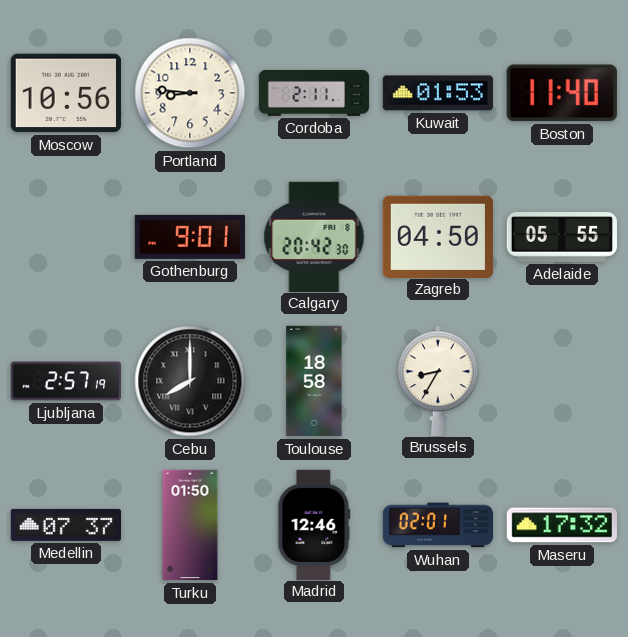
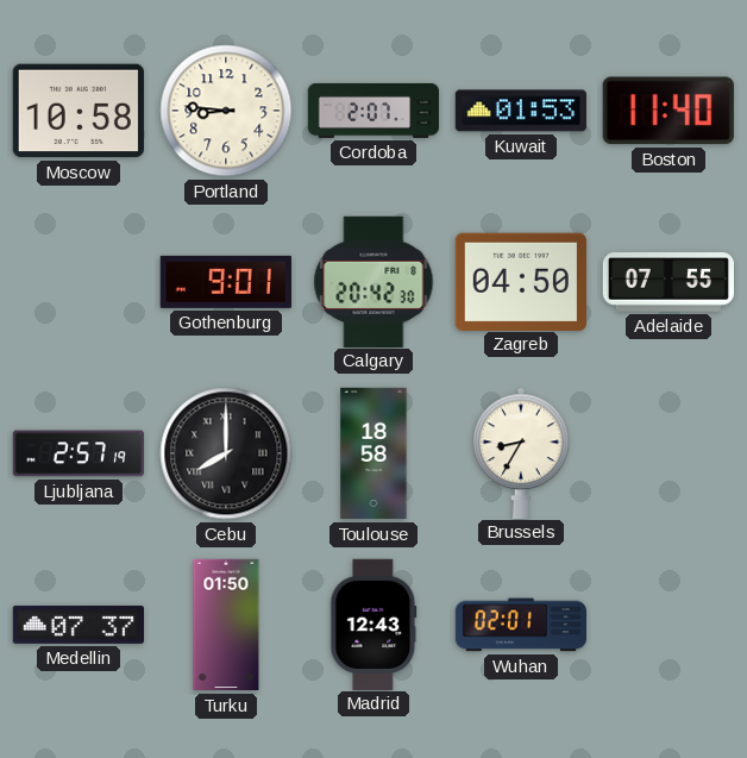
Moscow: 10:56 -> 10:58
Cordoba: 2:11 -> 2:07
Adelaide: 05:55 -> 07:55
Madrid: 12:46 -> 12:43
Maseru: 17:32 -> none
